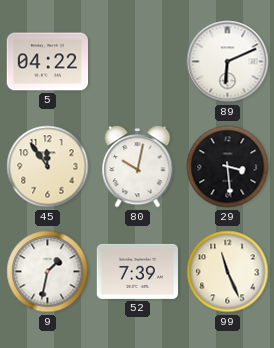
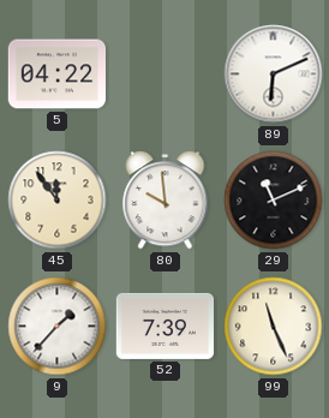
80: 10:02 -> 9:59
29: 3:29 -> 11:11
9: 1:32 -> 1:37
